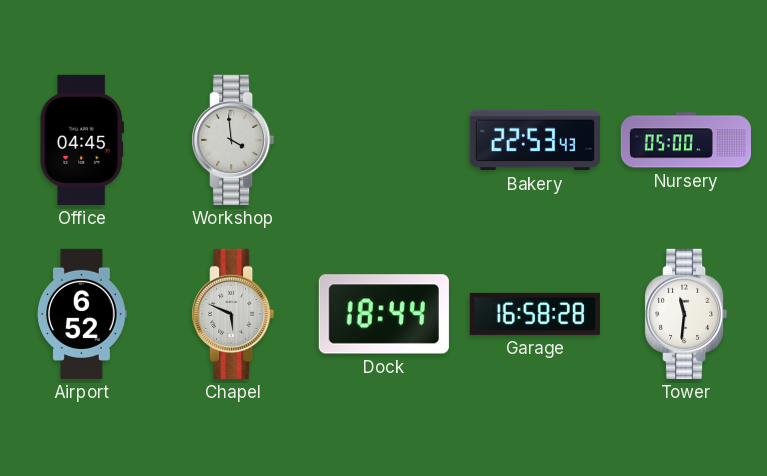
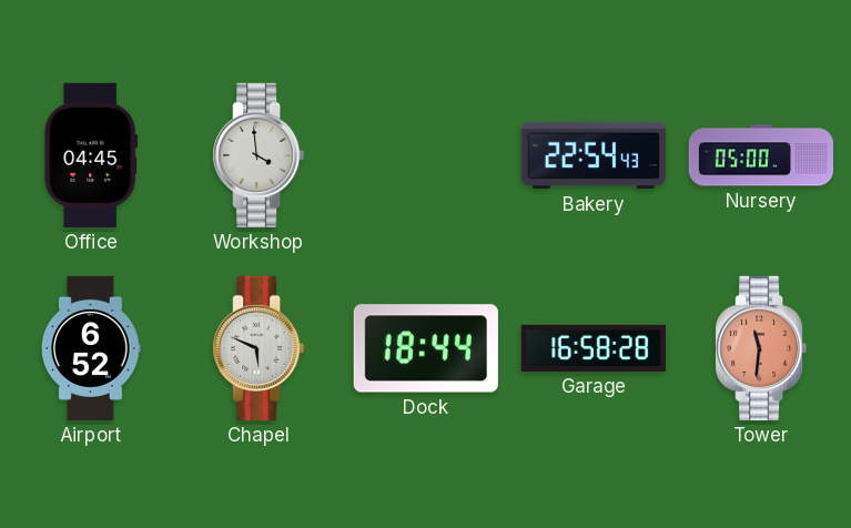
Bakery: 22:53 -> 22:54
Tower dial: white -> salmon
